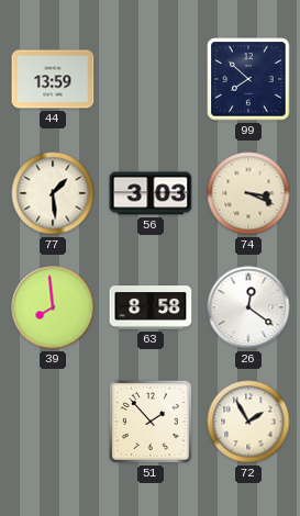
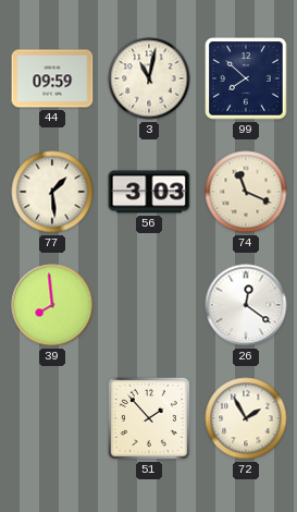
44: 13:59 -> 09:59
3: none -> 11:02
74: 3:19 -> 11:19
63: 8:58 -> none
